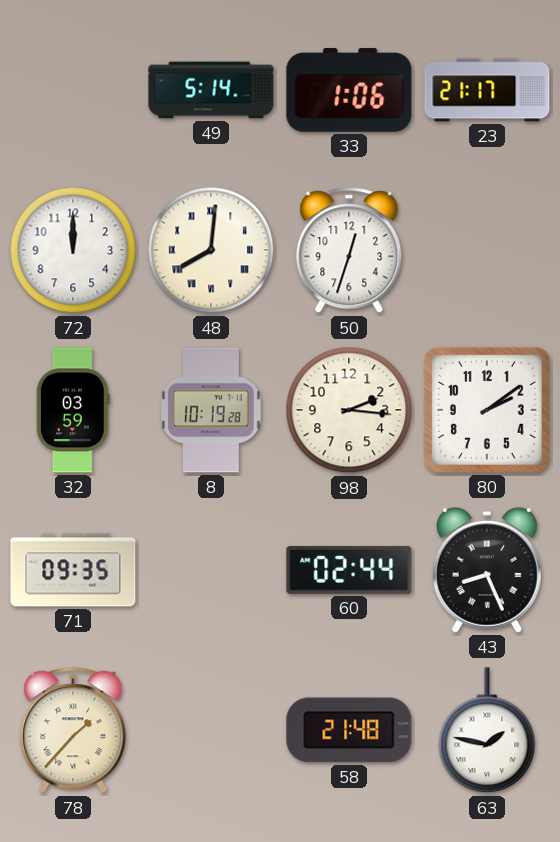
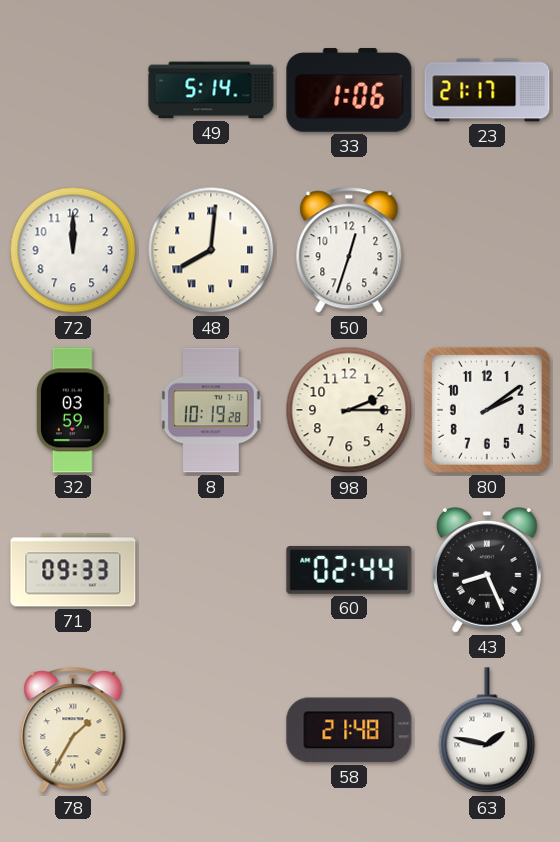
98: 2:16 -> 2:15
71: 09:35 -> 09:33
78: 1:37 -> 1:35
